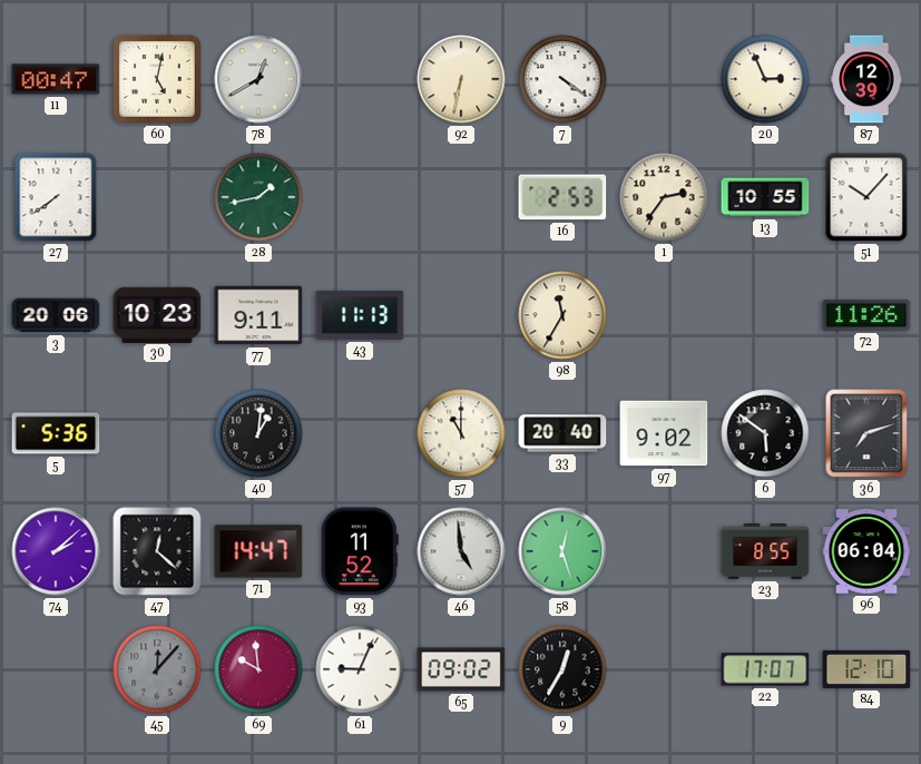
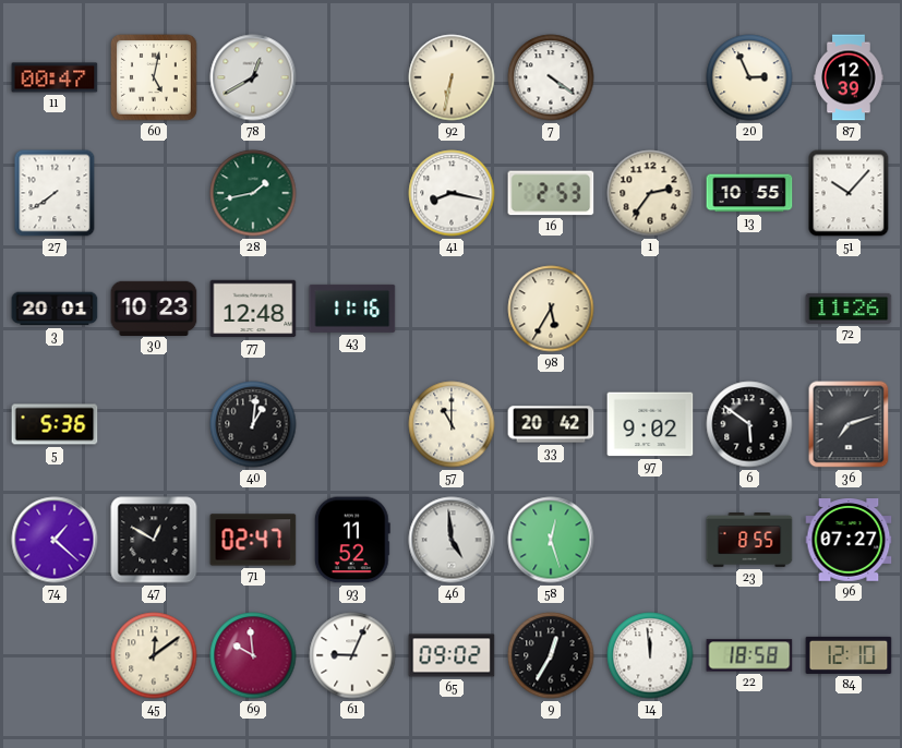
41: none -> 8:17
3: 20:06 -> 20:01
77: 9:11 -> 12:48
43: 11:13 -> 11:16
98: 11:35 -> 5:35
33: 20:40 -> 20:42
74: 2:08 -> 1:22
47: 12:22 -> 12:50
71: 14:47 -> 02:47
96: 06:04 -> 07:27
45: 12:07 -> 12:09
45 dial: grey -> cream
14: none -> 11:59
22: 17:07 -> 18:58
